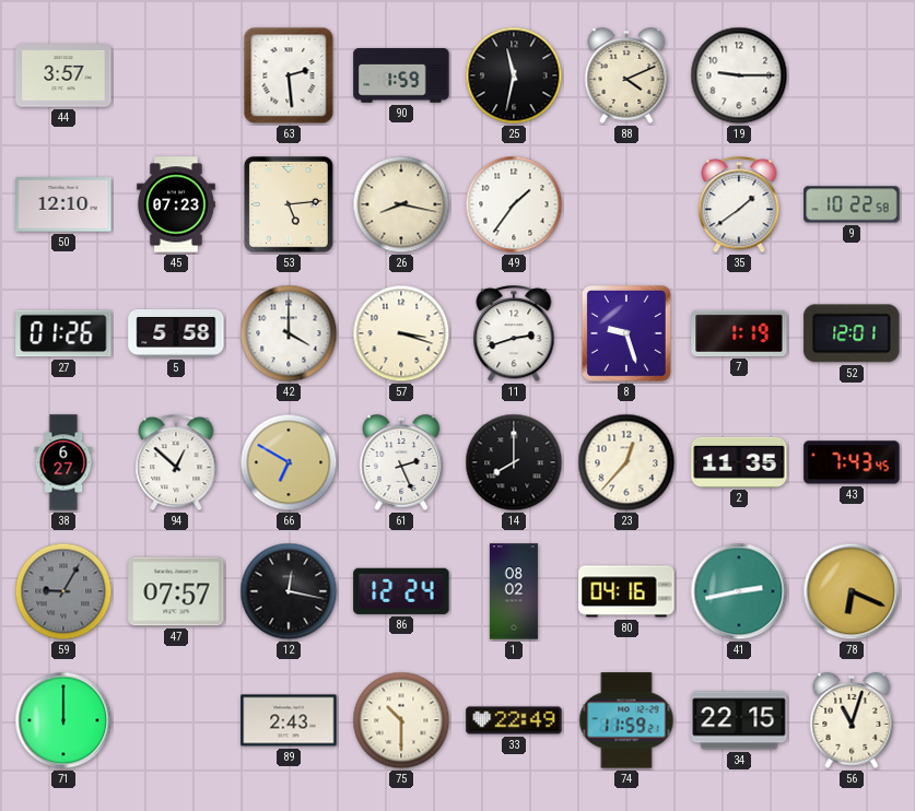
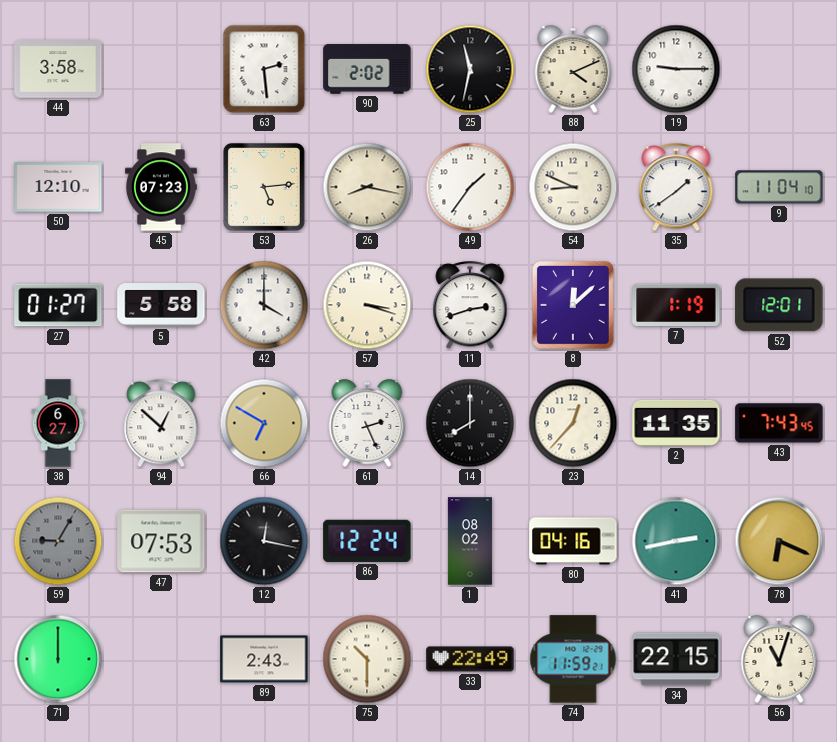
44: 3:57 -> 3:58
90: 1:59 -> 2:02
54: none -> 8:49
9: 10:22 -> 11:04
27: 01:26 -> 01:27
8: 9:27 -> 12:08
47: 07:57 -> 07:53
